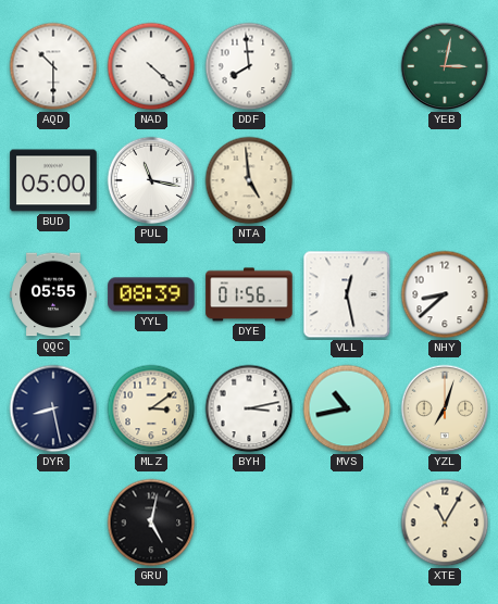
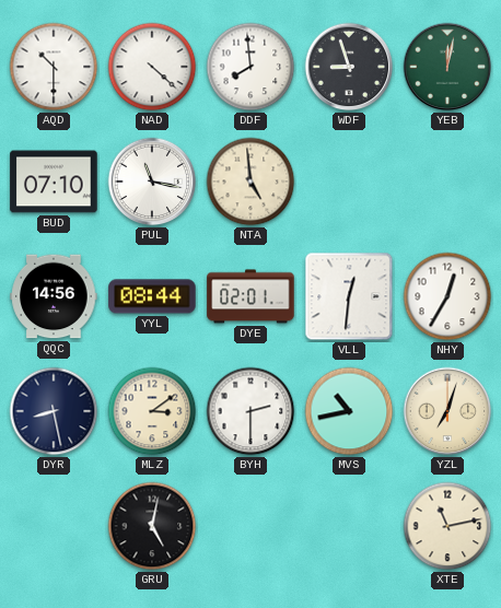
WDF: none -> 8:57
YEB: 3:02 -> 12:02
BUD: 05:00 -> 07:10
QQC: 05:55 -> 14:56
YYL: 08:39 -> 08:44
DYE: 01:56 -> 02:01
VLL: 12:28 -> 12:31
NHY: 8:38 -> 12:35
BYH: 3:13 -> 2:30
XTE: 11:05 -> 11:13
